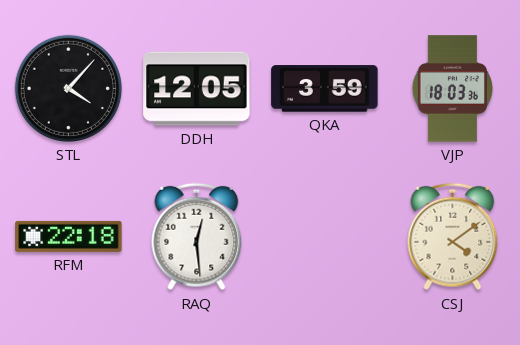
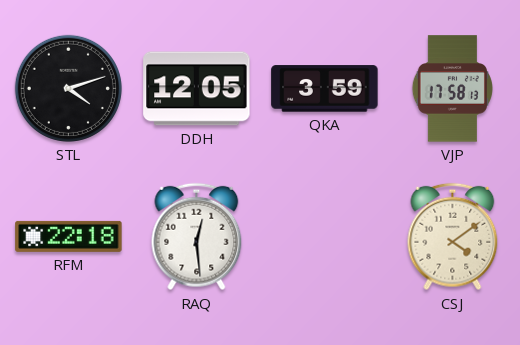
STL: 4:07 -> 4:12
VJP: 18:03 -> 17:58
